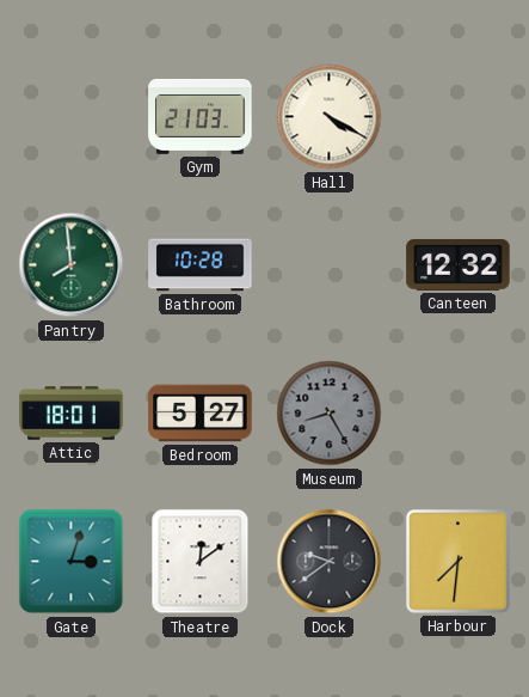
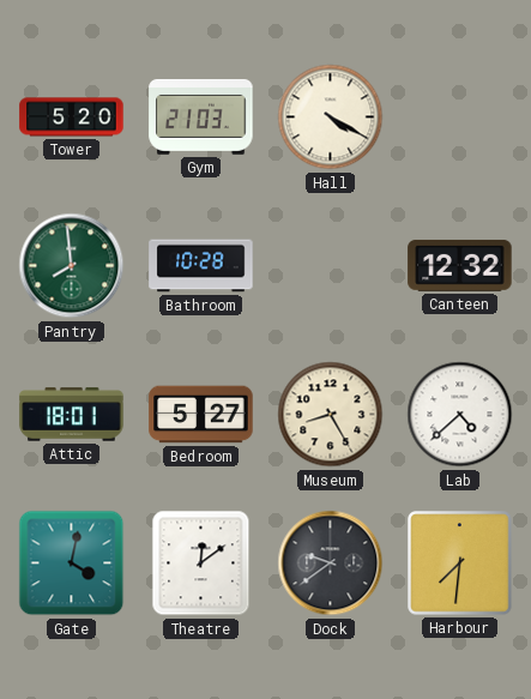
Tower: none -> 5:20
Museum dial: grey -> cream
Lab: none -> 4:38
Gate: 3:03 -> 4:02
